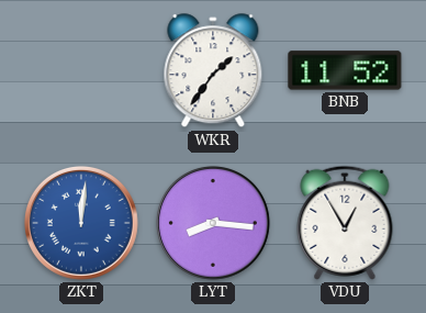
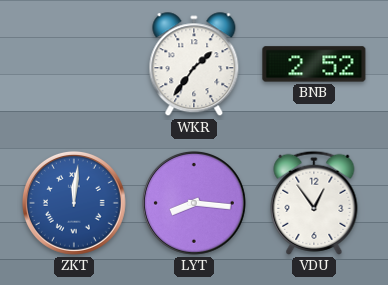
BNB: 11:52 -> 2:52
VDU: 12:55 -> 12:54
